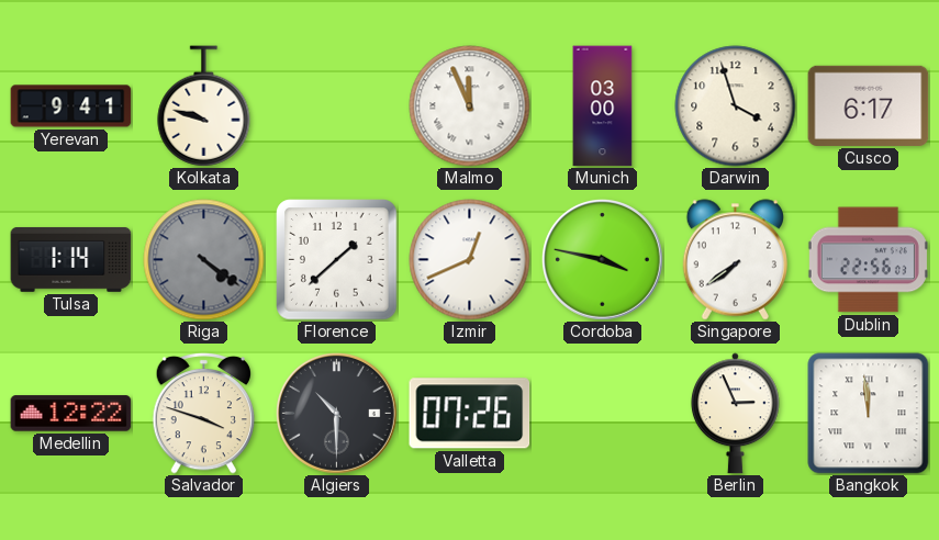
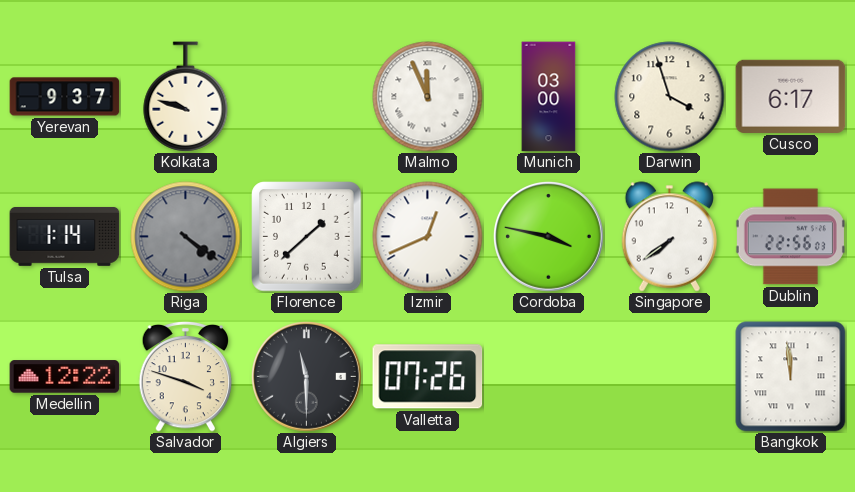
Yerevan: 9:41 -> 9:37
Algiers: 10:30 -> 11:30
Berlin: 2:56 -> none
